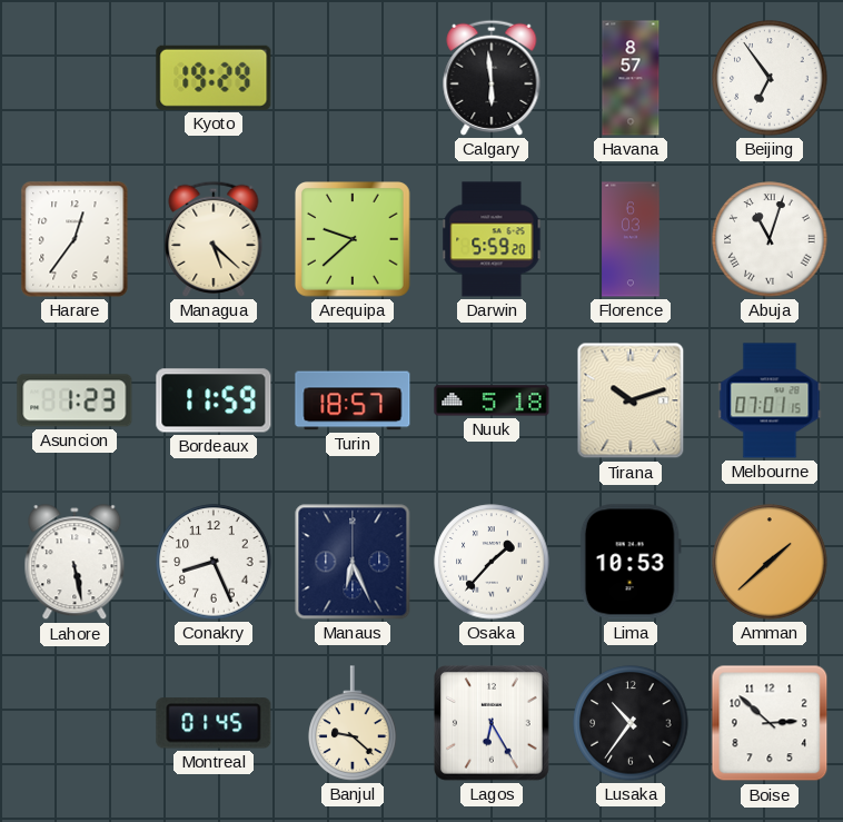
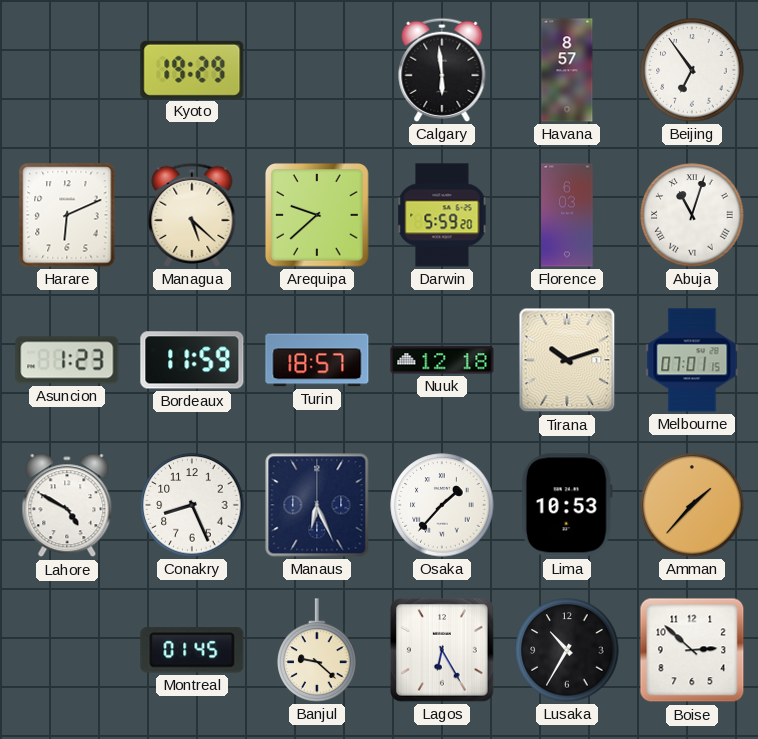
Harare: 12:36 -> 6:11
Nuuk: 5:18 -> 12:18
Lahore: 5:28 -> 4:50
Amman: 1:38 -> 1:37
Lusaka: 10:36 -> 10:35
